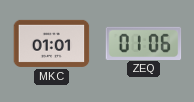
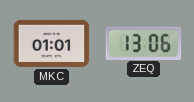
ZEQ: 01:06 -> 13:06
